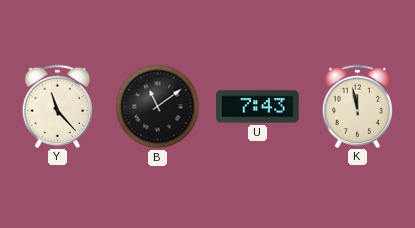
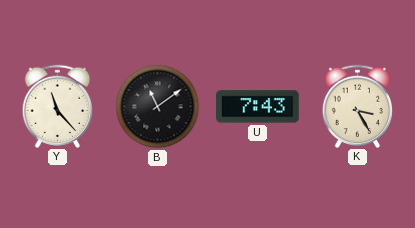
K: 11:58 -> 3:25
